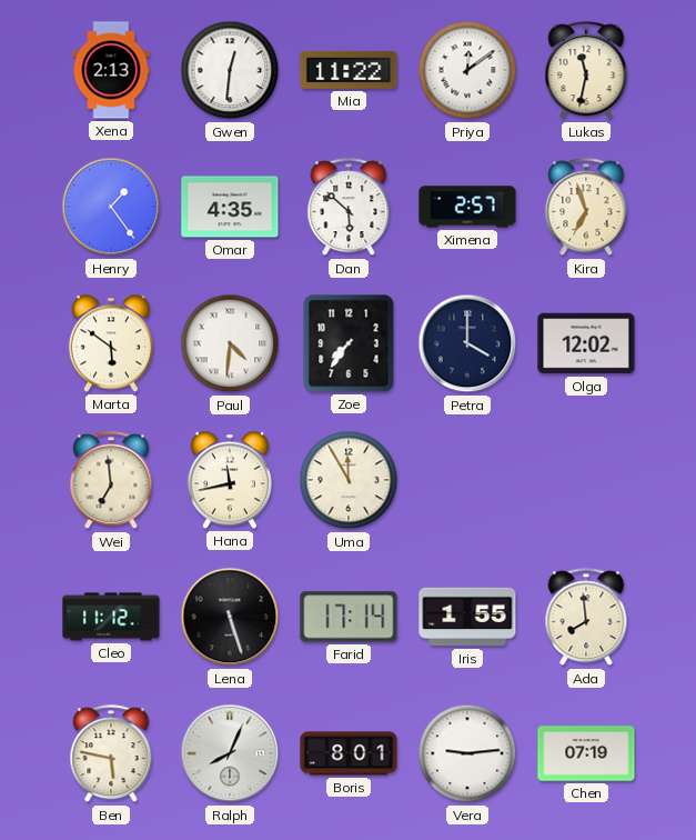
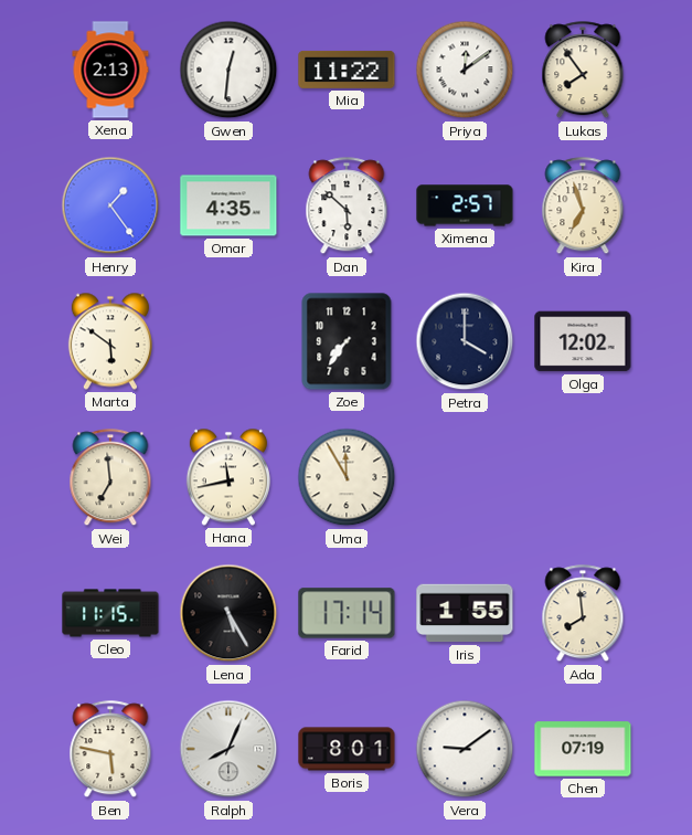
Lukas: 11:32 -> 7:54
Paul: 4:31 -> none
Cleo: 11:12 -> 11:15
Lena: 5:27 -> 5:25
Vera: 9:14 -> 9:09
